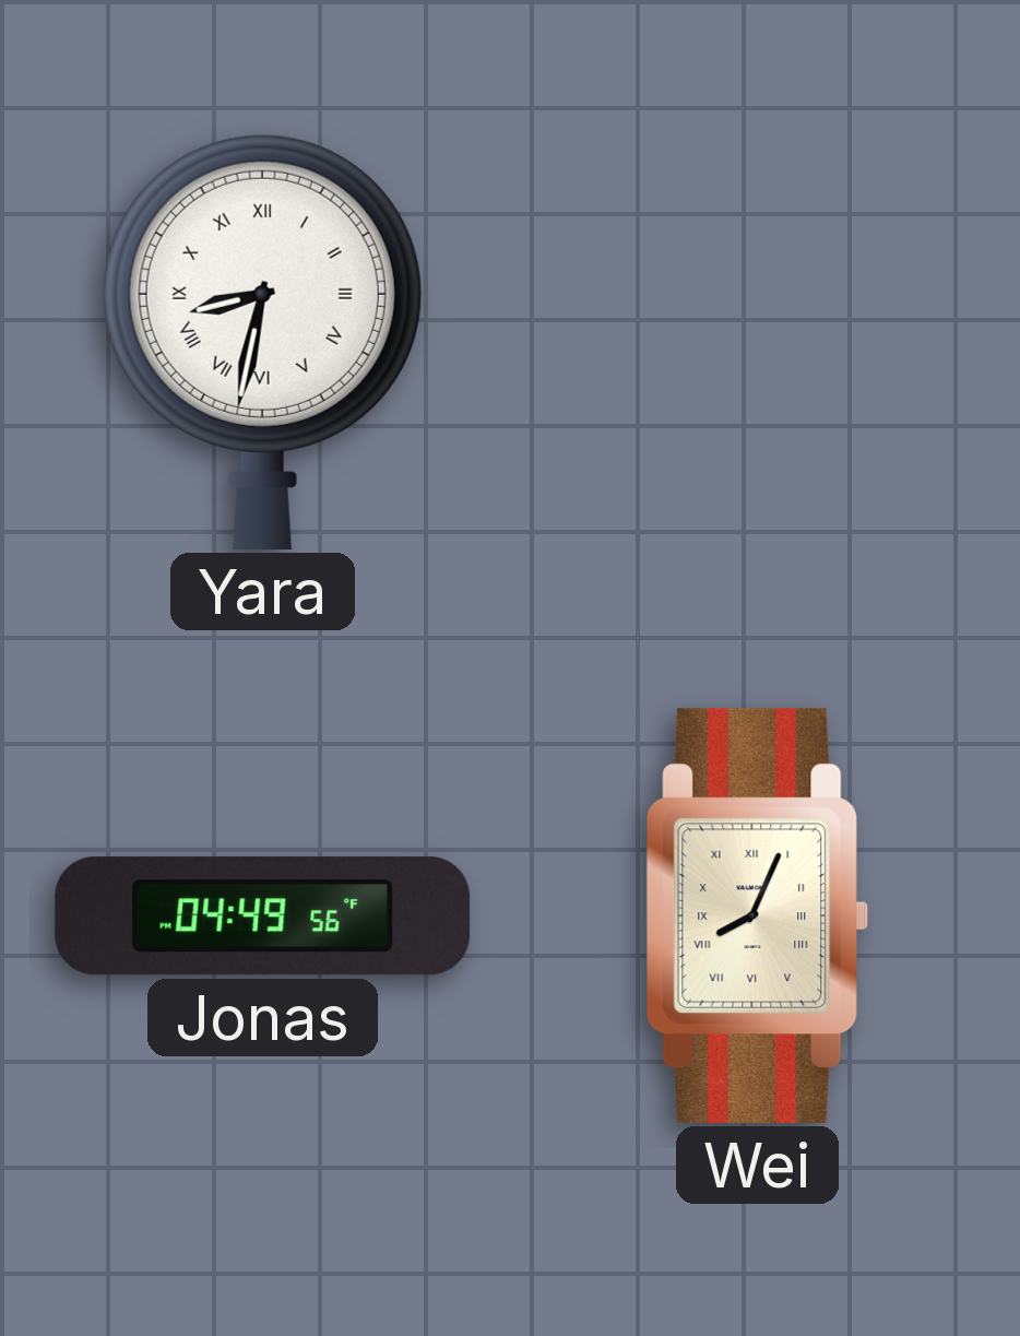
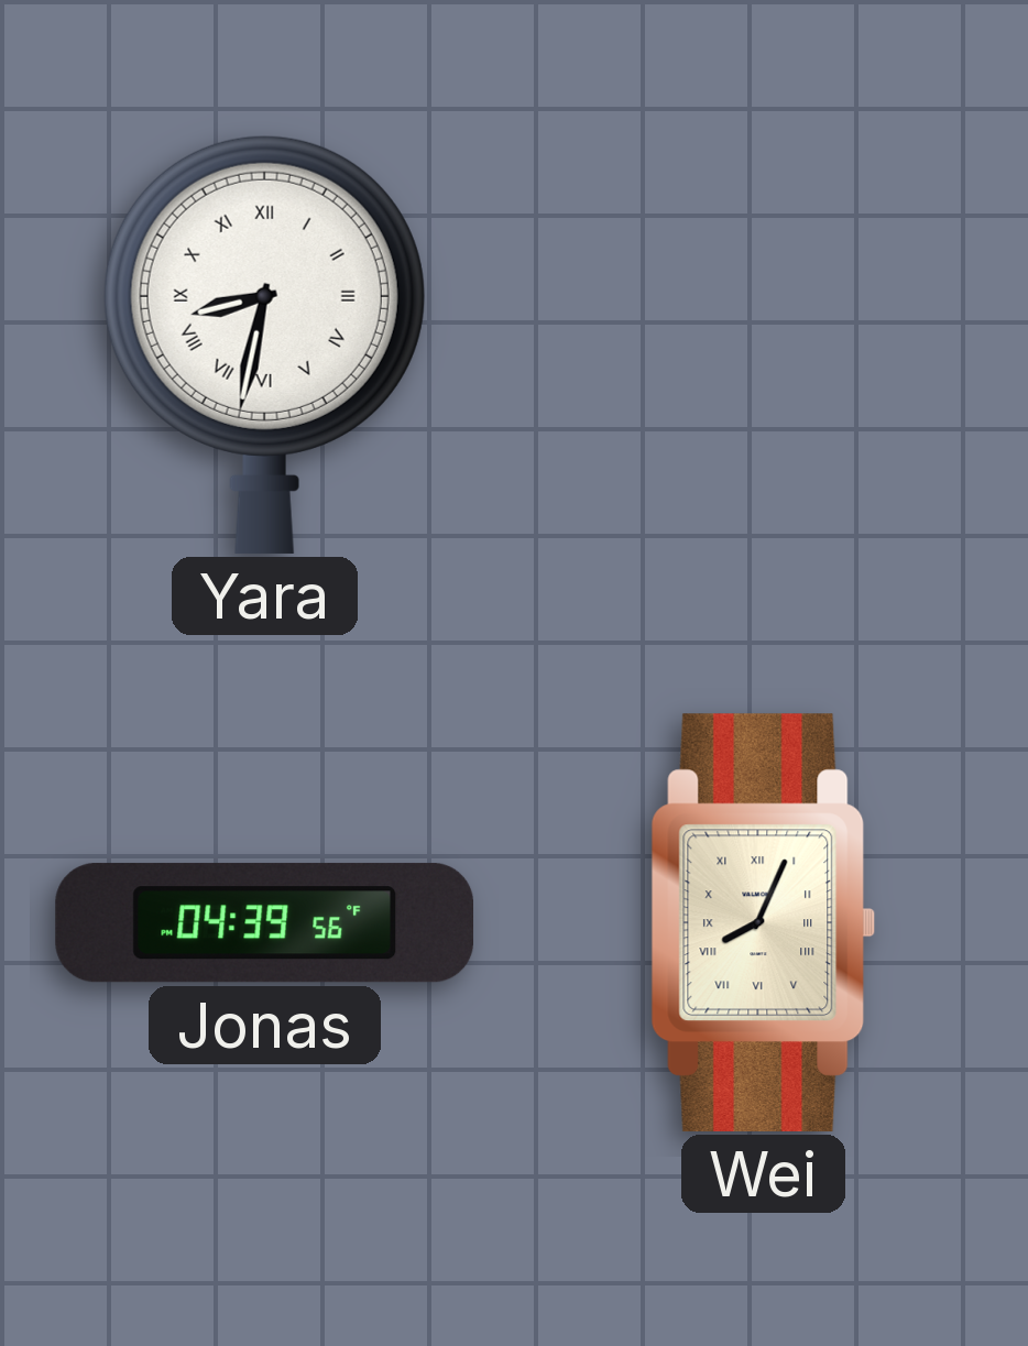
Jonas: 04:49 -> 04:39
